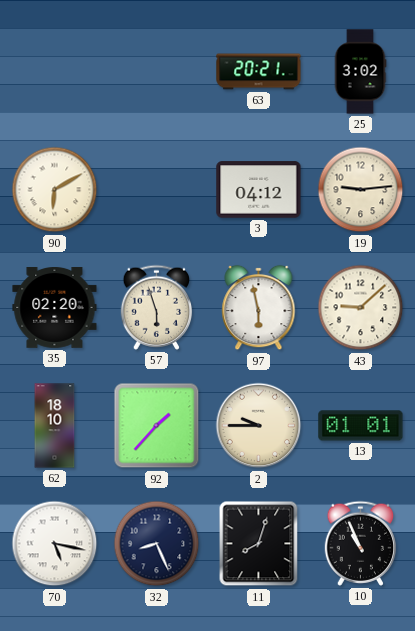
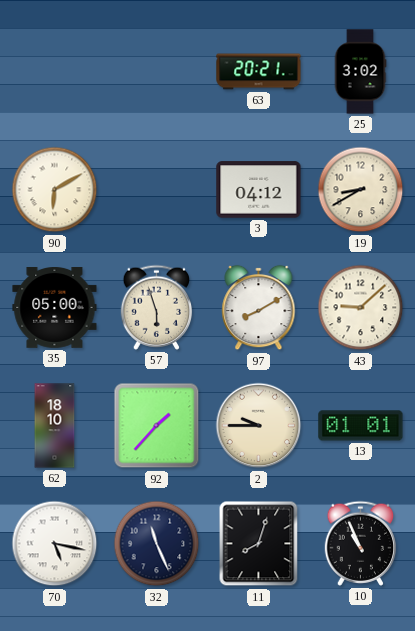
19: 9:14 -> 8:40
35: 02:20 -> 05:00
97: 5:58 -> 8:10
32: 8:26 -> 11:26
